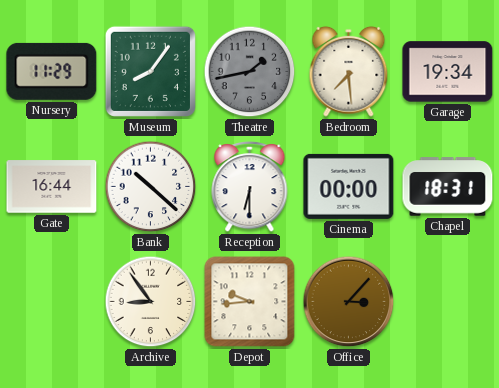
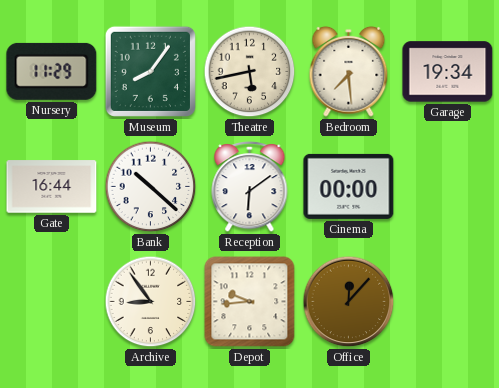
Theatre: 1:43 -> 5:43
Theatre dial: grey -> cream
Reception: 6:30 -> 6:09
Chapel: 18:31 -> none
Office: 3:07 -> 12:07
